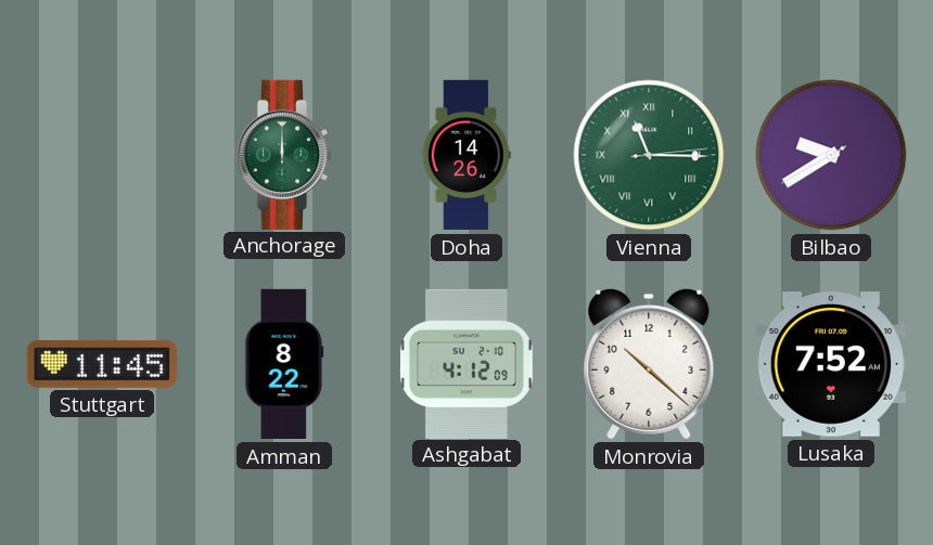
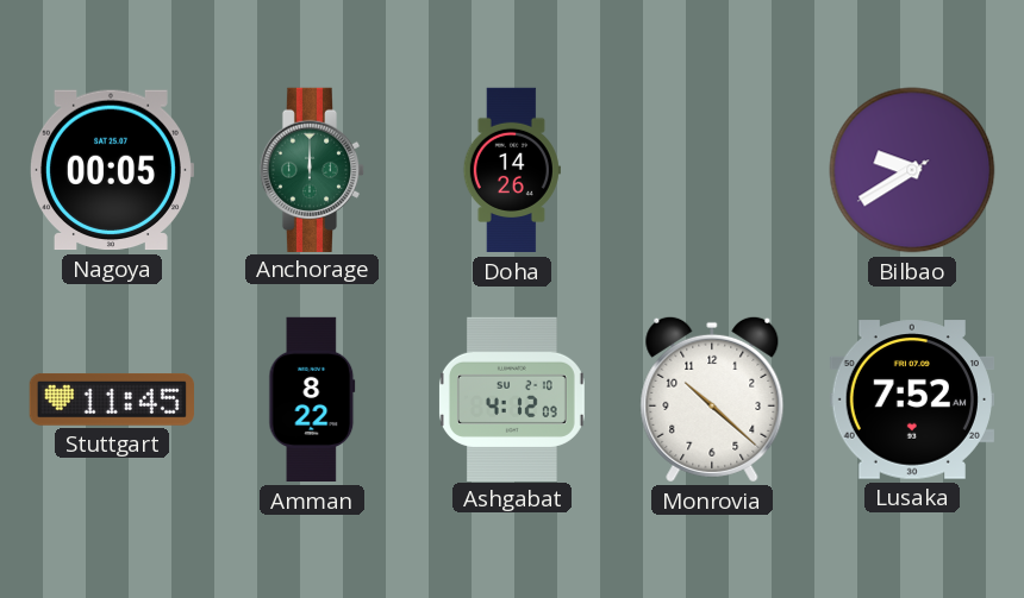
Nagoya: none -> 00:05
Vienna: 11:15 -> none
